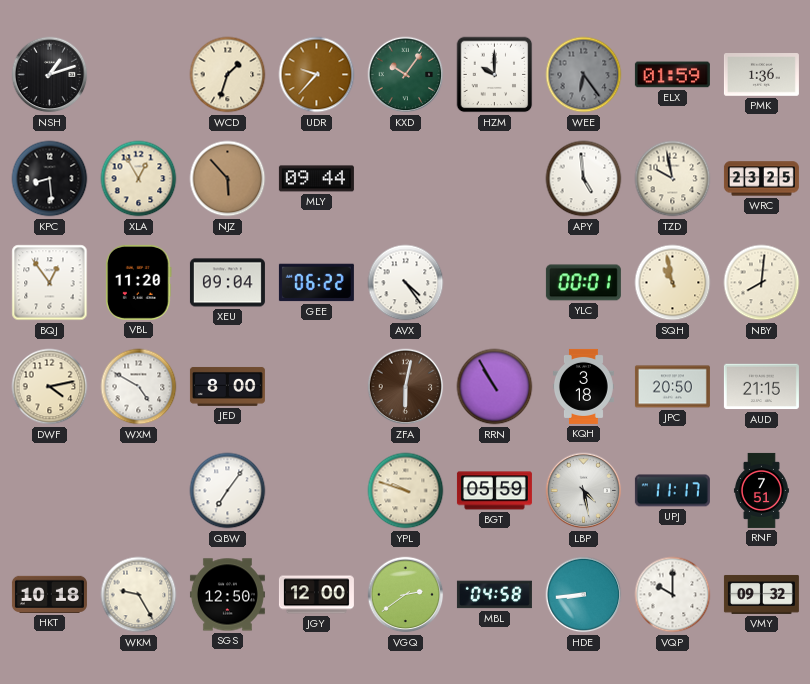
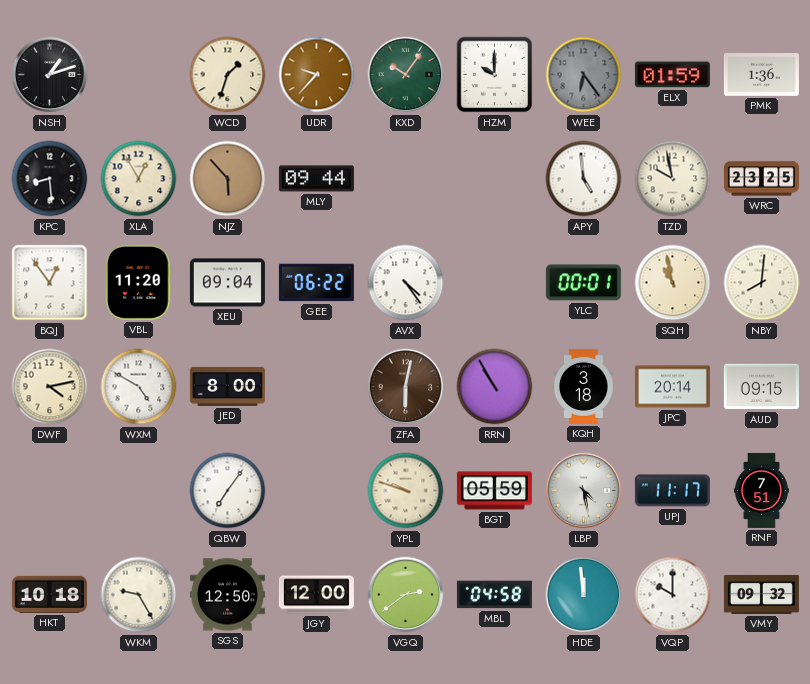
JPC: 20:50 -> 20:14
AUD: 21:15 -> 09:15
HDE: 8:44 -> 11:59
